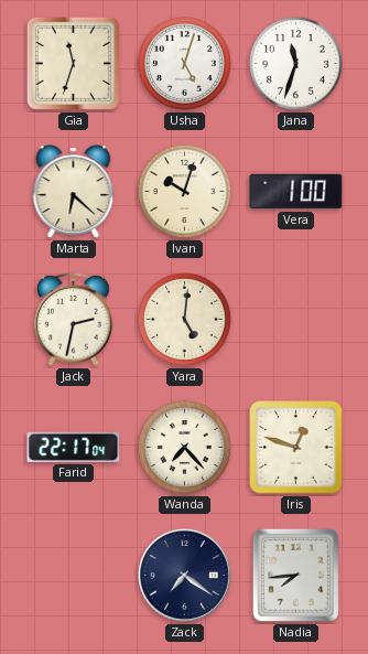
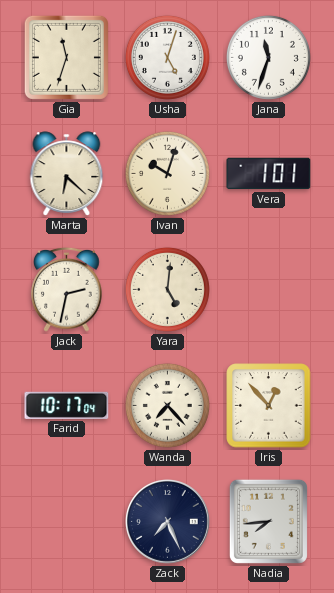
Vera: 1:00 -> 1:01
Farid: 22:17 -> 10:17
Iris: 12:48 -> 12:53
Zack: 7:21 -> 7:26
